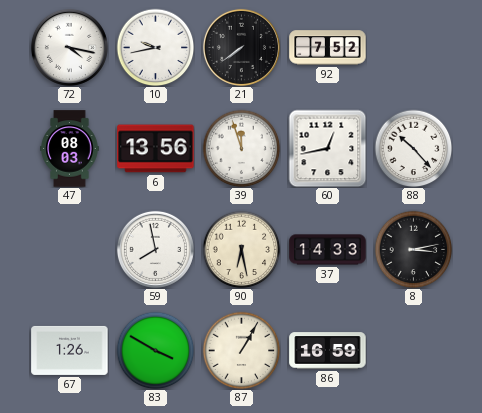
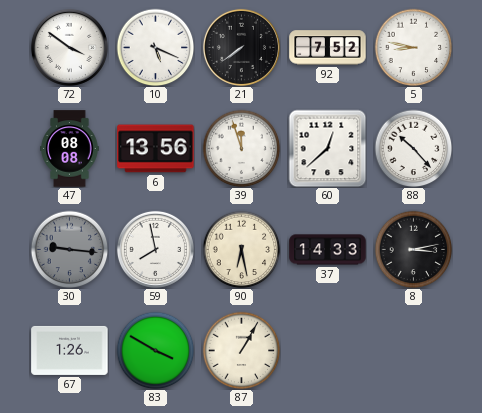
72: 4:17 -> 3:51
10: 9:43 -> 5:19
5: none -> 8:47
47: 08:03 -> 08:08
60: 12:43 -> 12:38
30: none -> 9:16
86: 16:59 -> none
